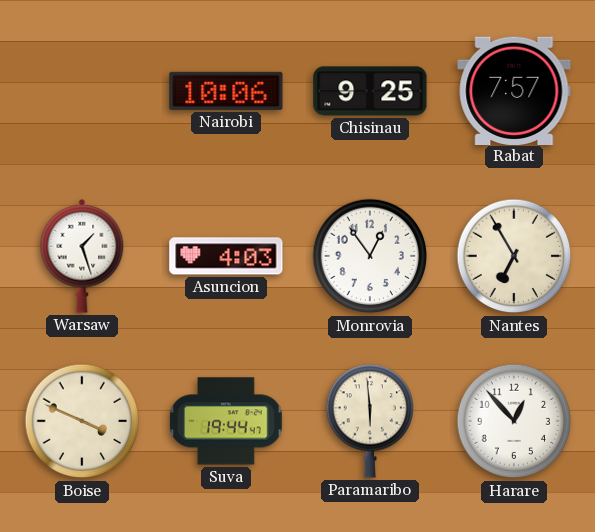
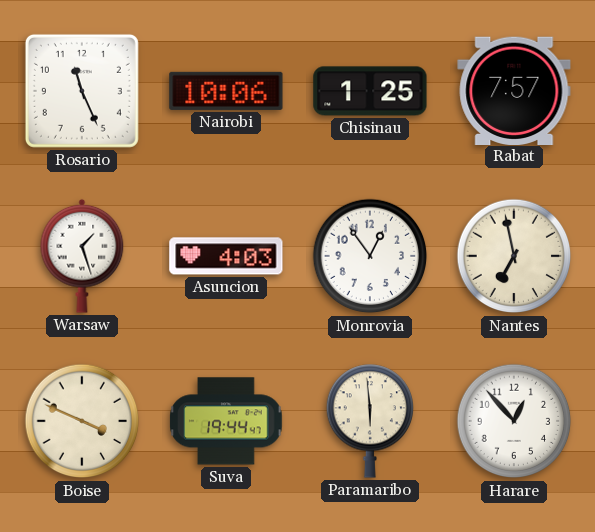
Rosario: none -> 11:26
Chisinau: 9:25 -> 1:25
Nantes: 6:55 -> 6:58
